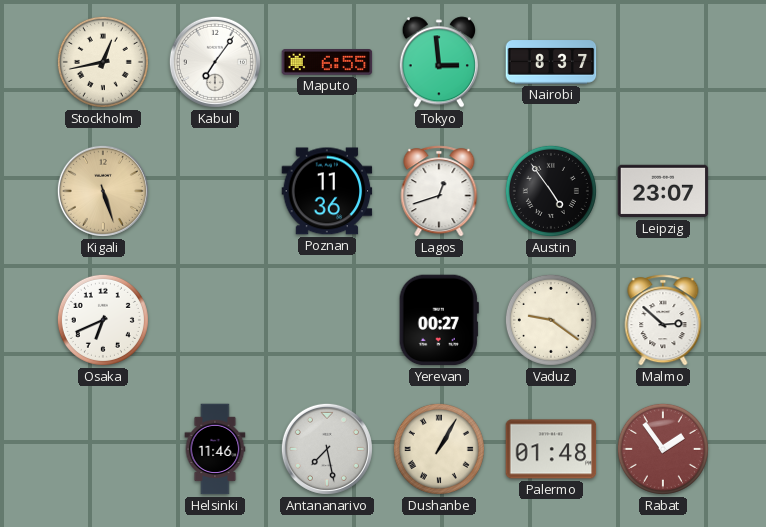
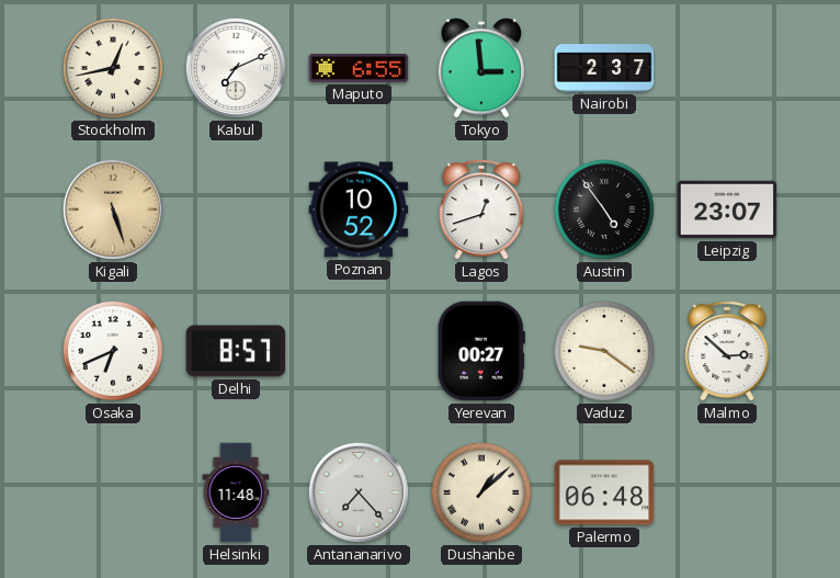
Kabul: 7:06 -> 7:11
Nairobi: 8:37 -> 2:37
Poznan: 11:36 -> 10:52
Delhi: none -> 8:57
Helsinki: 11:46 -> 11:48
Antananarivo: 7:28 -> 7:23
Dushanbe: 1:05 -> 1:08
Palermo: 01:48 -> 06:48
Rabat: 1:54 -> none
